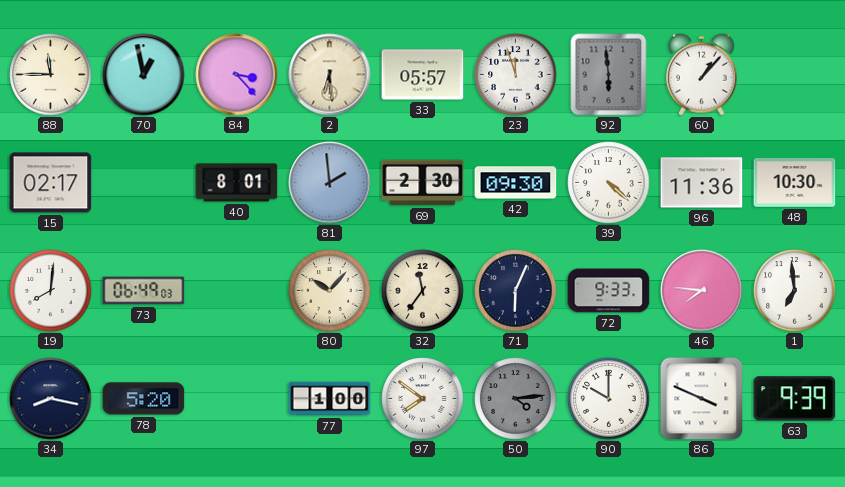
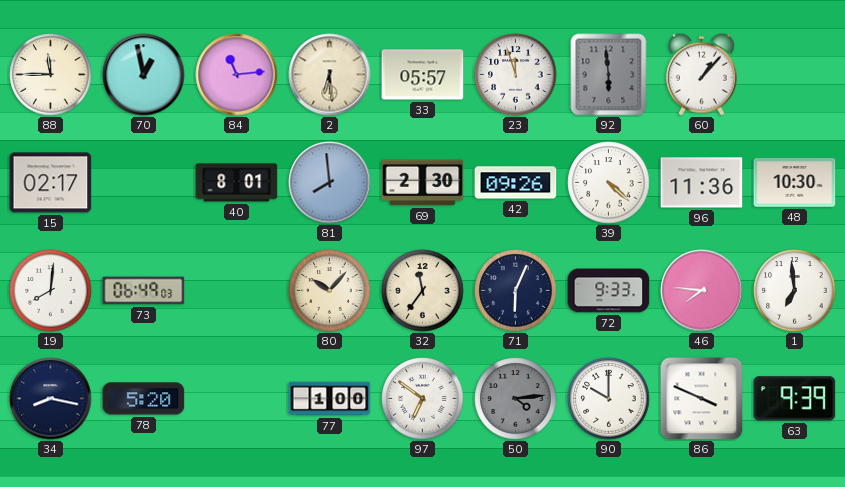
84: 3:23 -> 11:14
81: 1:59 -> 7:59
42: 09:30 -> 09:26
97: 7:51 -> 6:51
